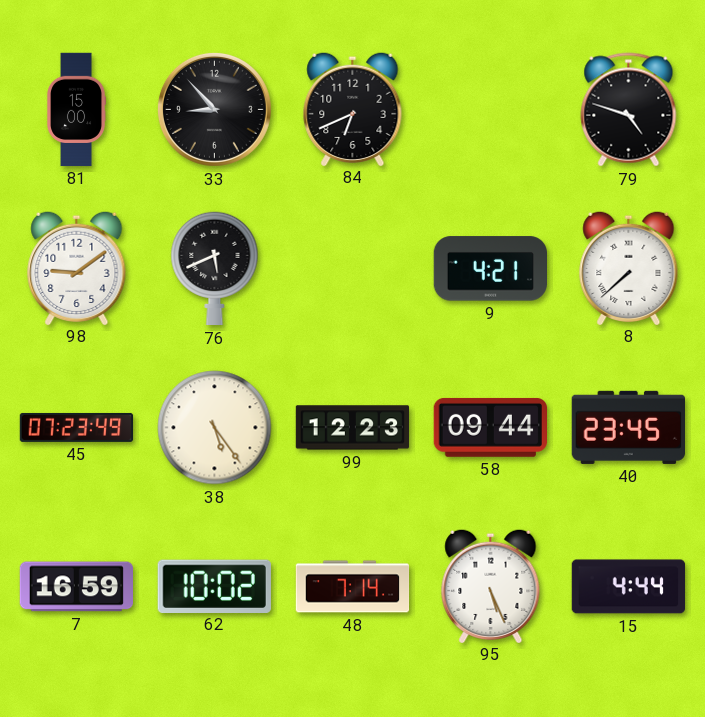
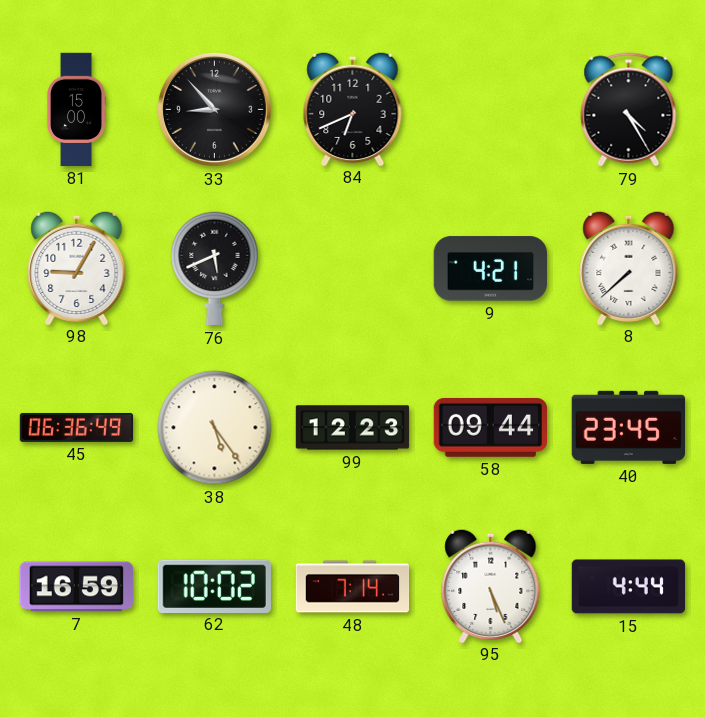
79: 4:48 -> 4:25
98: 9:09 -> 9:05
45: 07:23 -> 06:36
